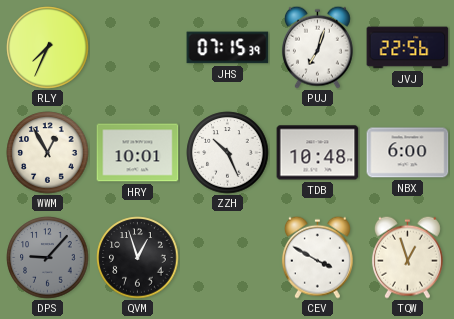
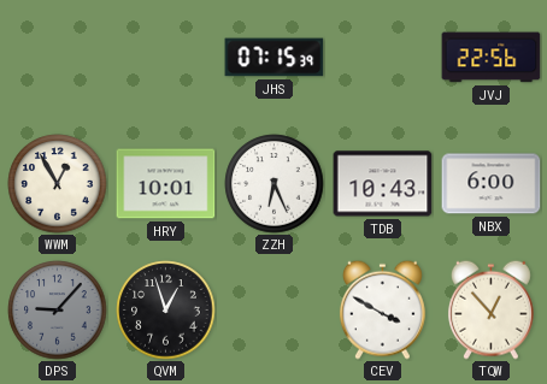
RLY: 7:34 -> none
PUJ: 7:03 -> none
ZZH: 10:26 -> 6:26
TDB: 10:48 -> 10:43
TQW: 12:57 -> 12:53
